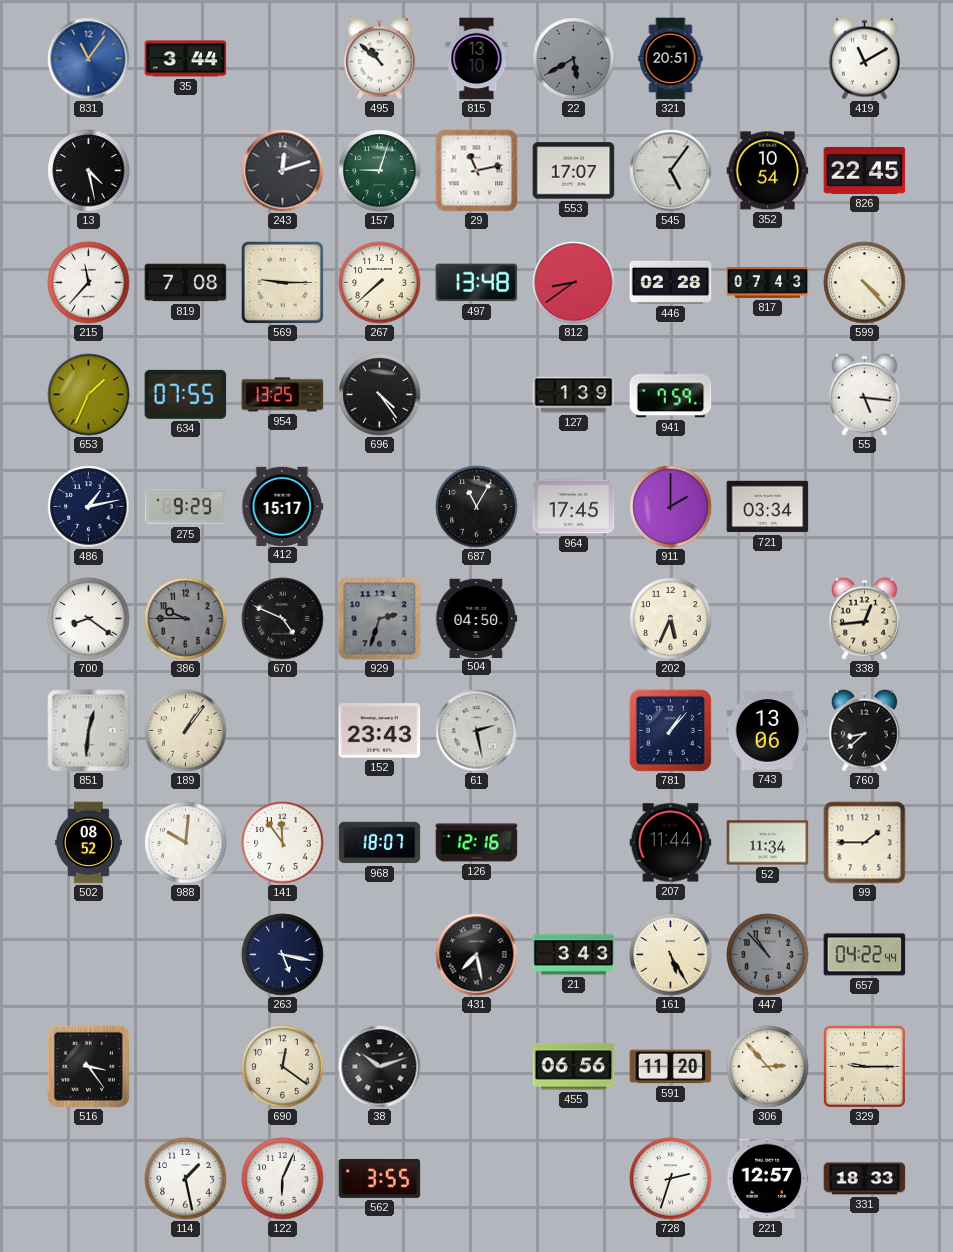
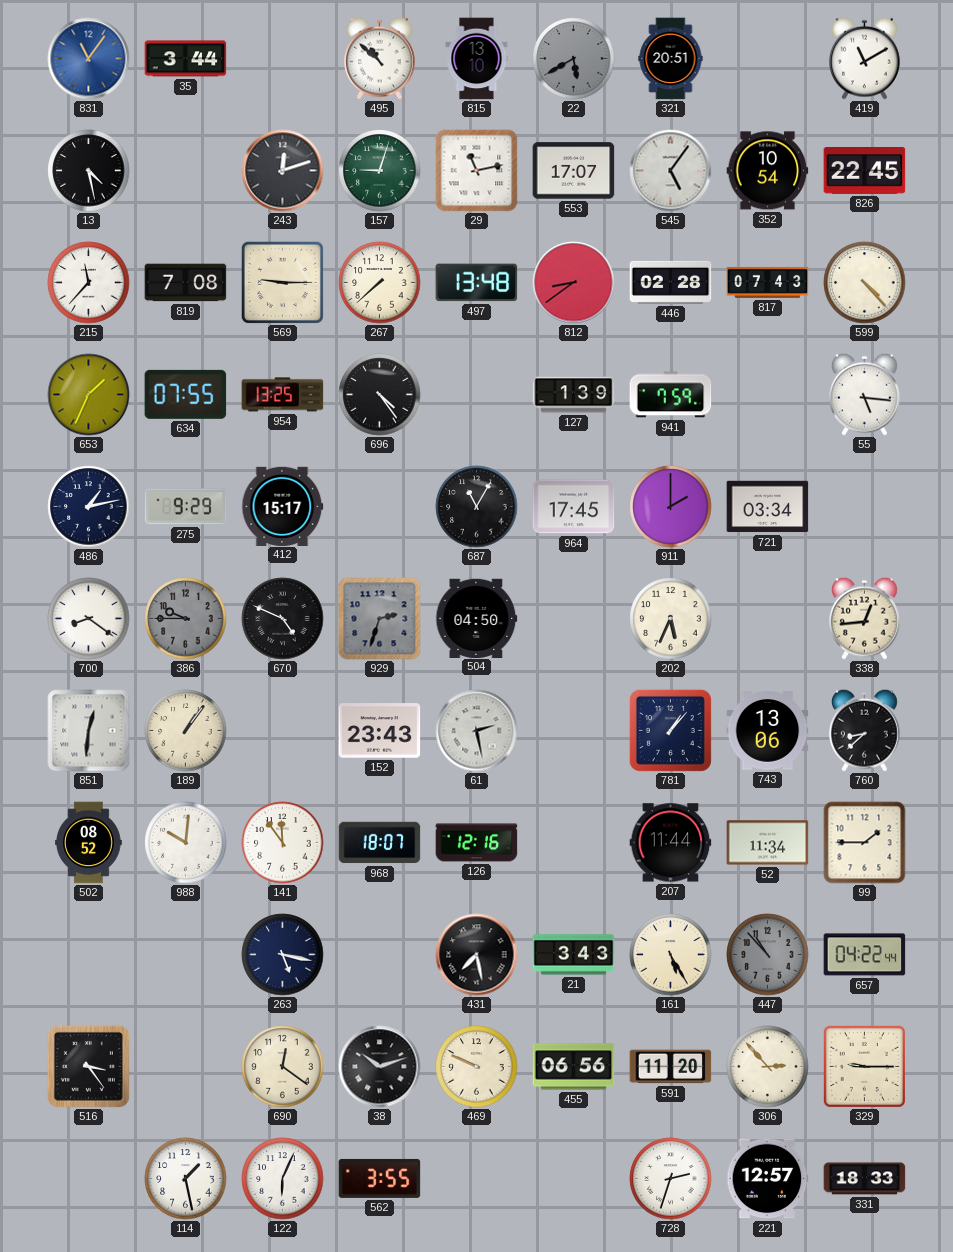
469: none -> 9:49
